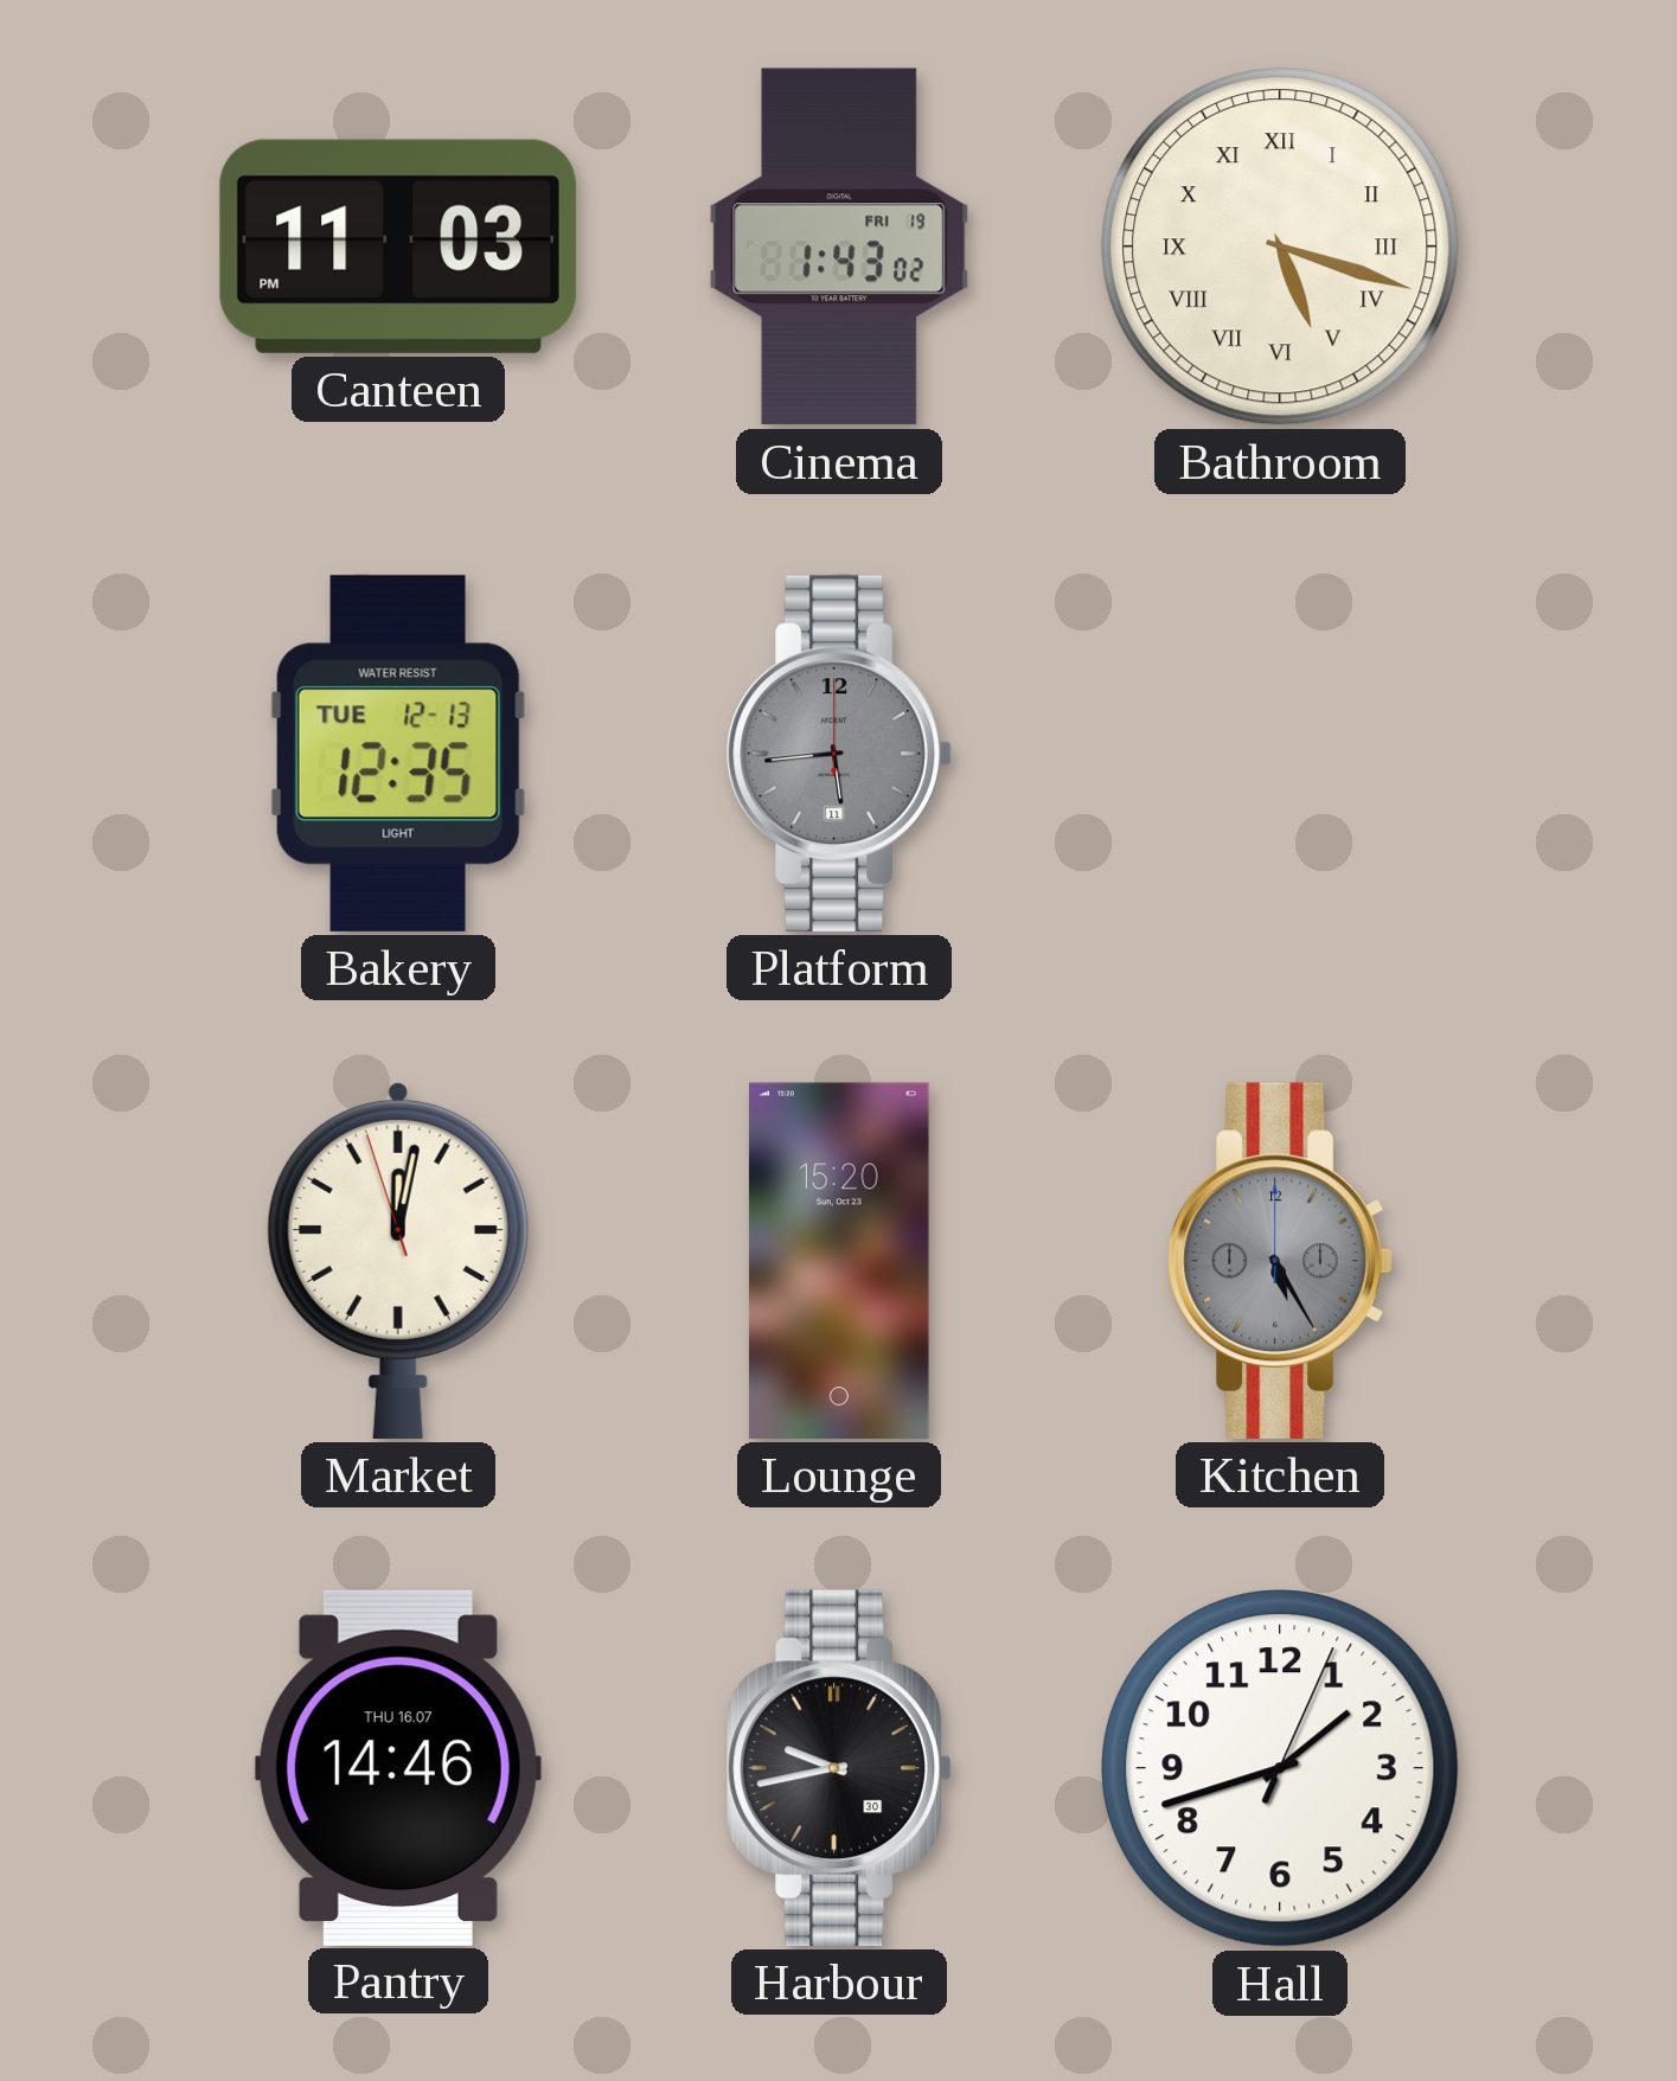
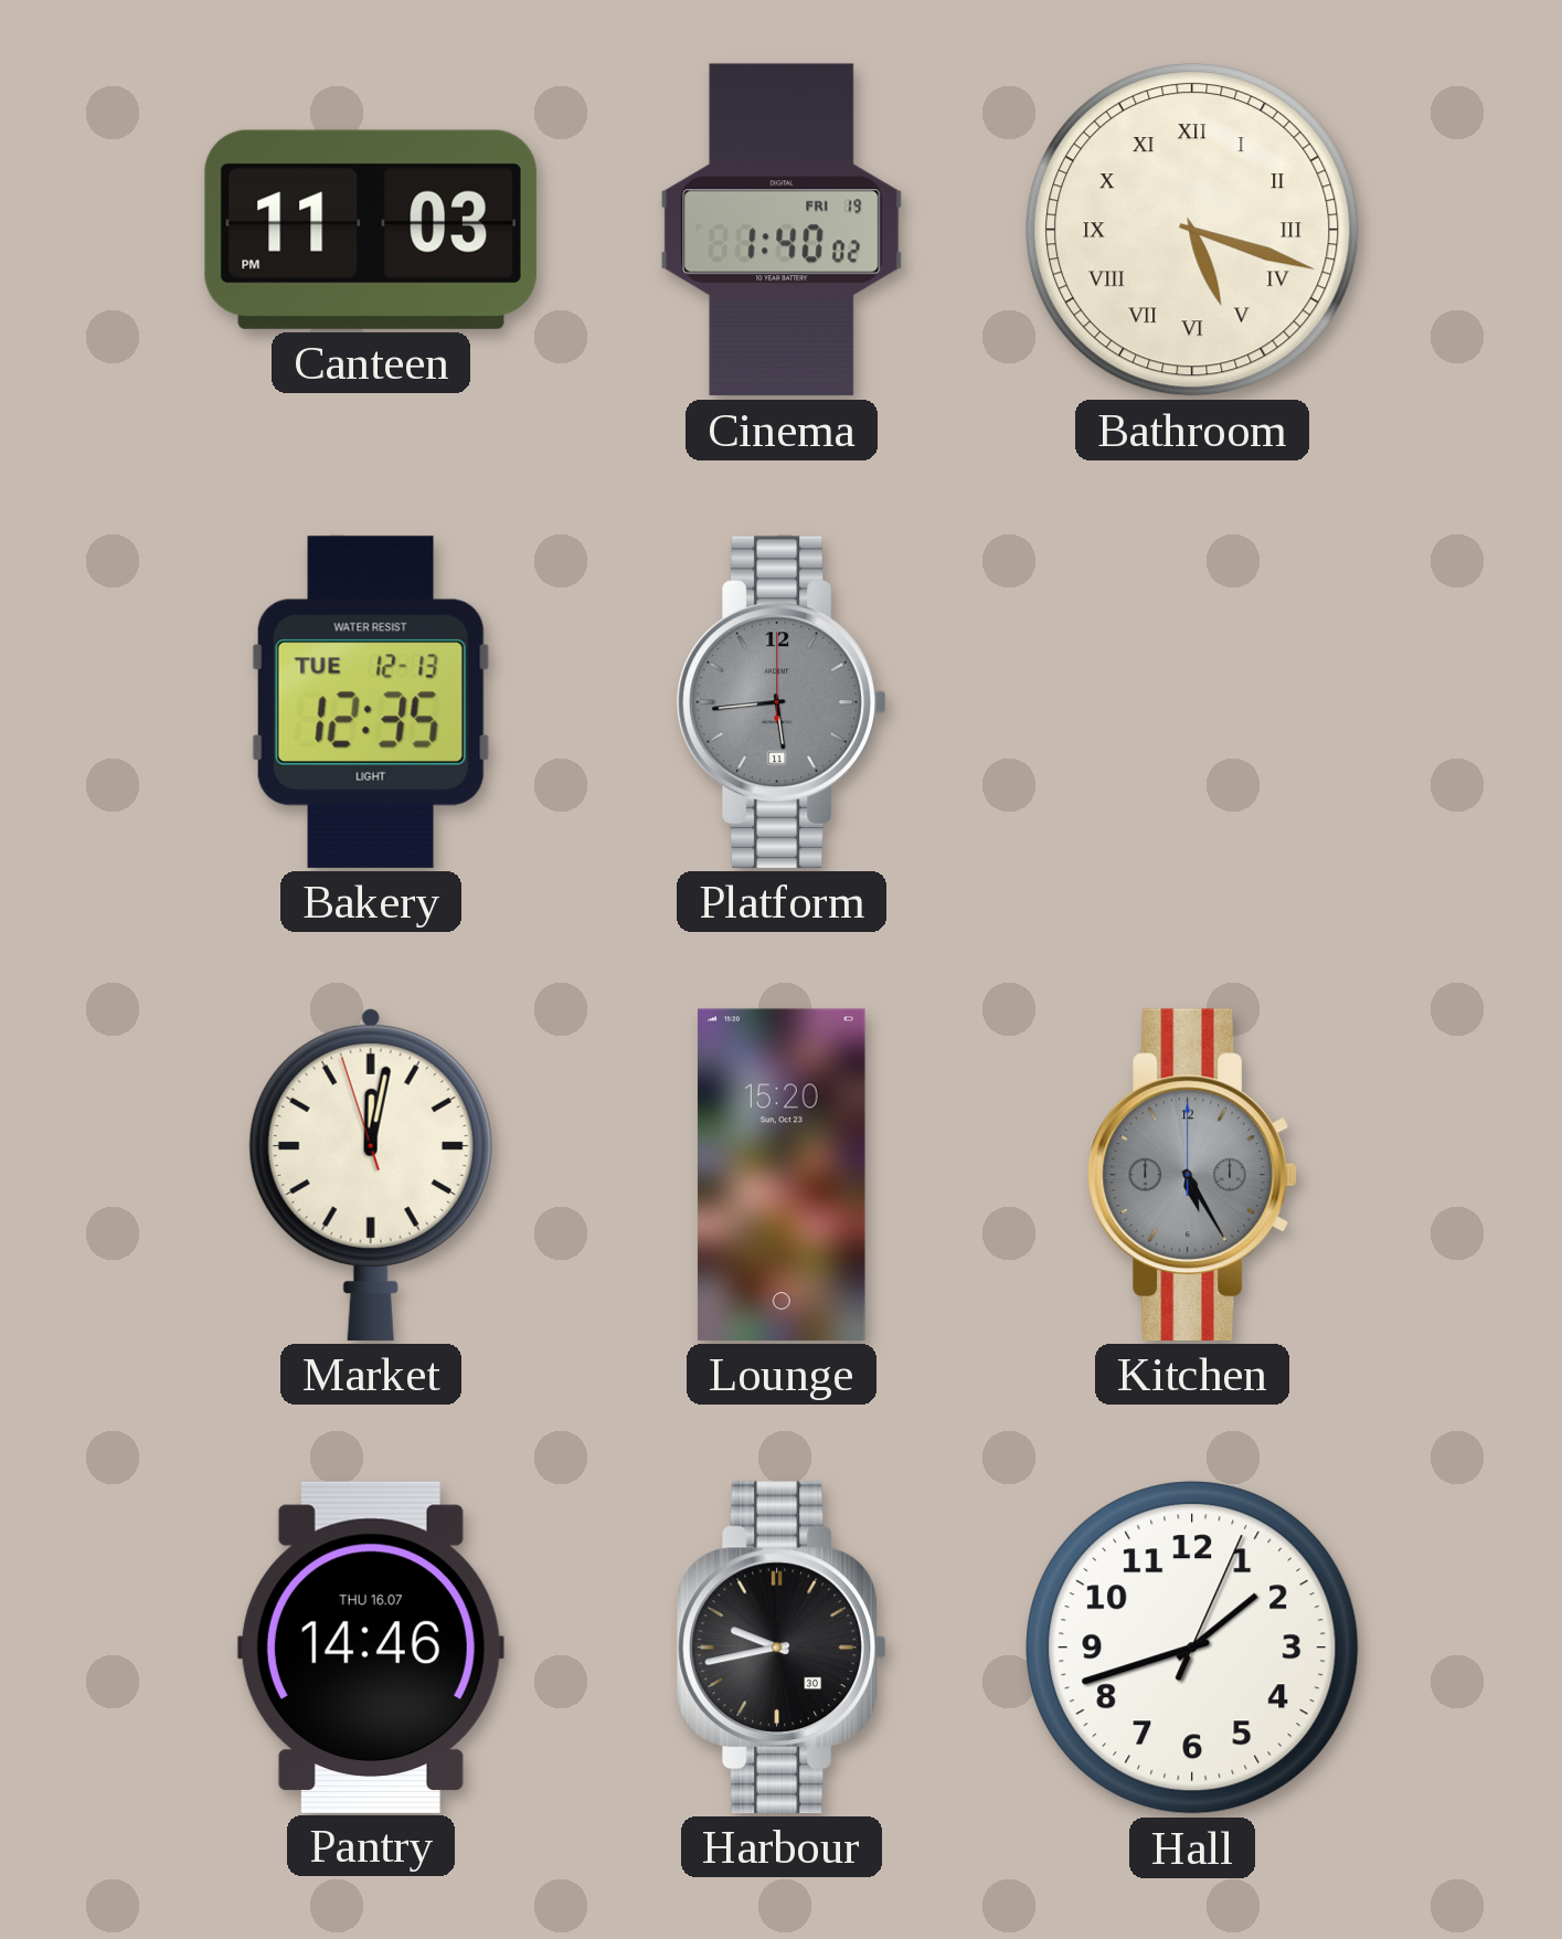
Cinema: 1:43 -> 1:40
